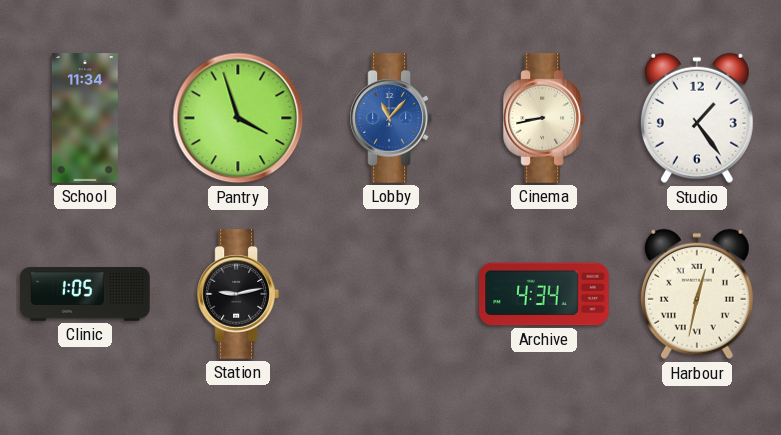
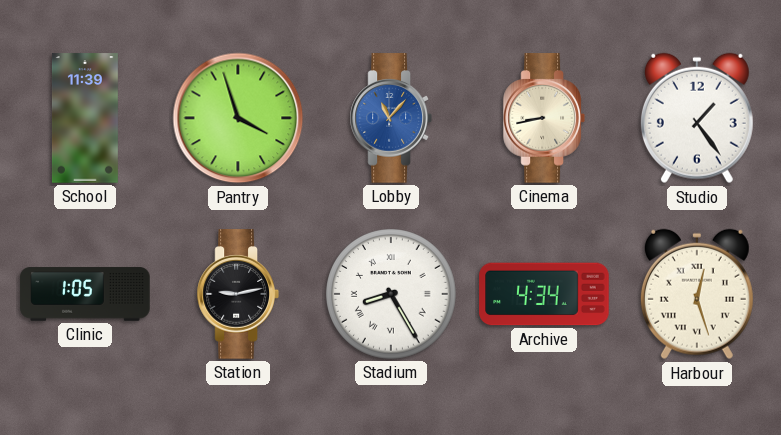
School: 11:34 -> 11:39
Stadium: none -> 8:25
Harbour: 12:32 -> 12:27
